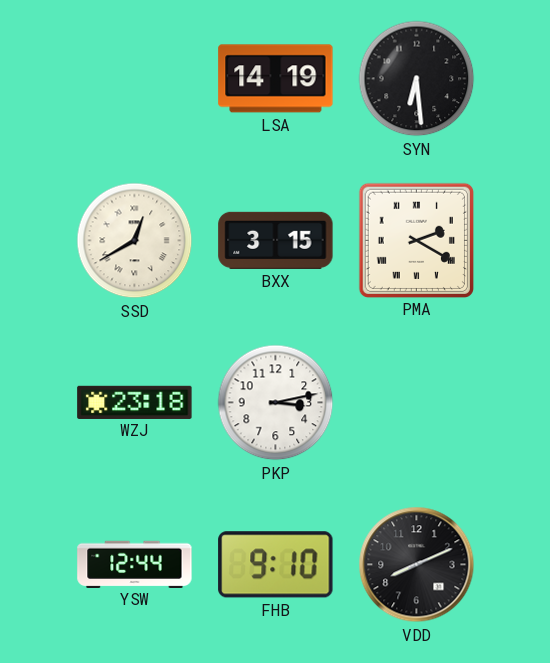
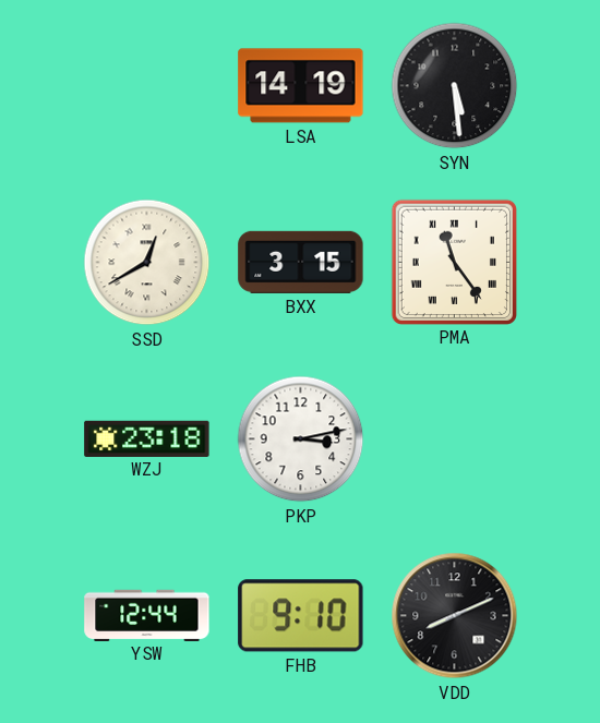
SYN: 6:29 -> 5:29
PMA: 2:20 -> 11:24
